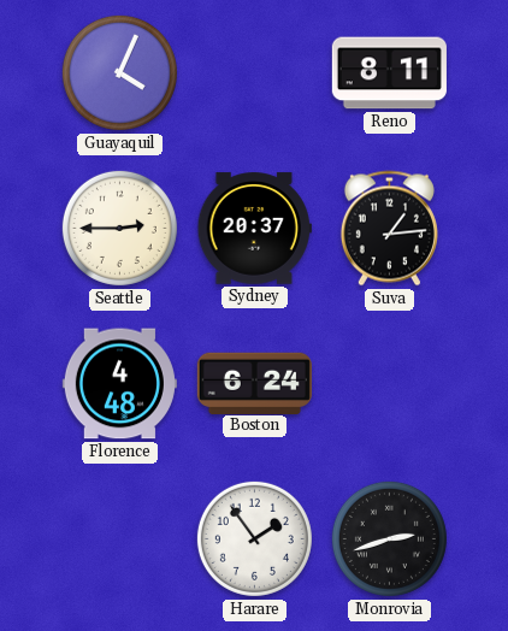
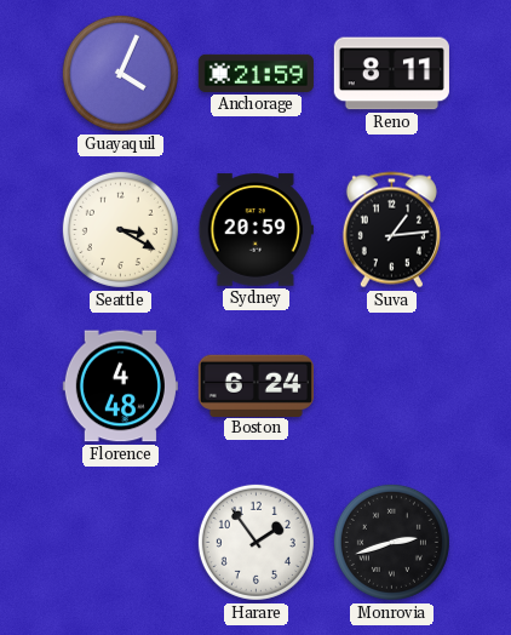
Anchorage: none -> 21:59
Seattle: 2:45 -> 3:20
Sydney: 20:37 -> 20:59
